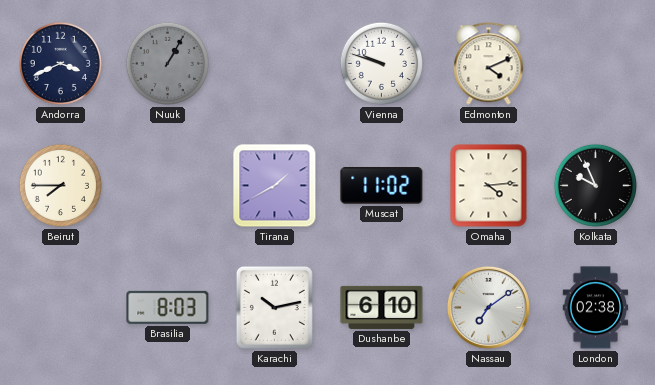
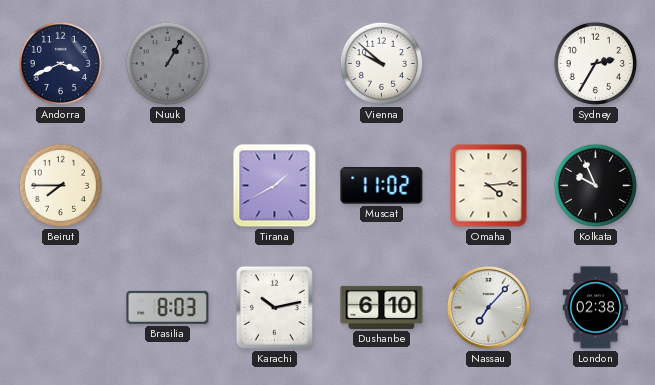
Vienna: 9:48 -> 9:52
Edmonton: 4:11 -> none
Sydney: none -> 2:35
Nassau: 7:09 -> 7:07
